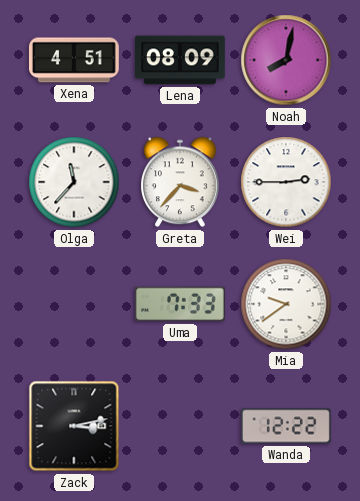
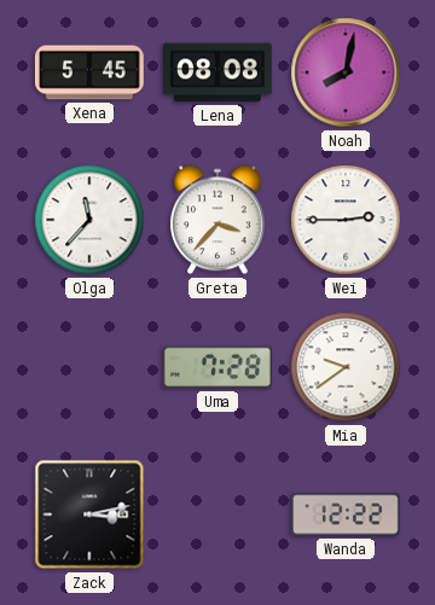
Xena: 4:51 -> 5:45
Lena: 08:09 -> 08:08
Uma: 7:33 -> 7:28
